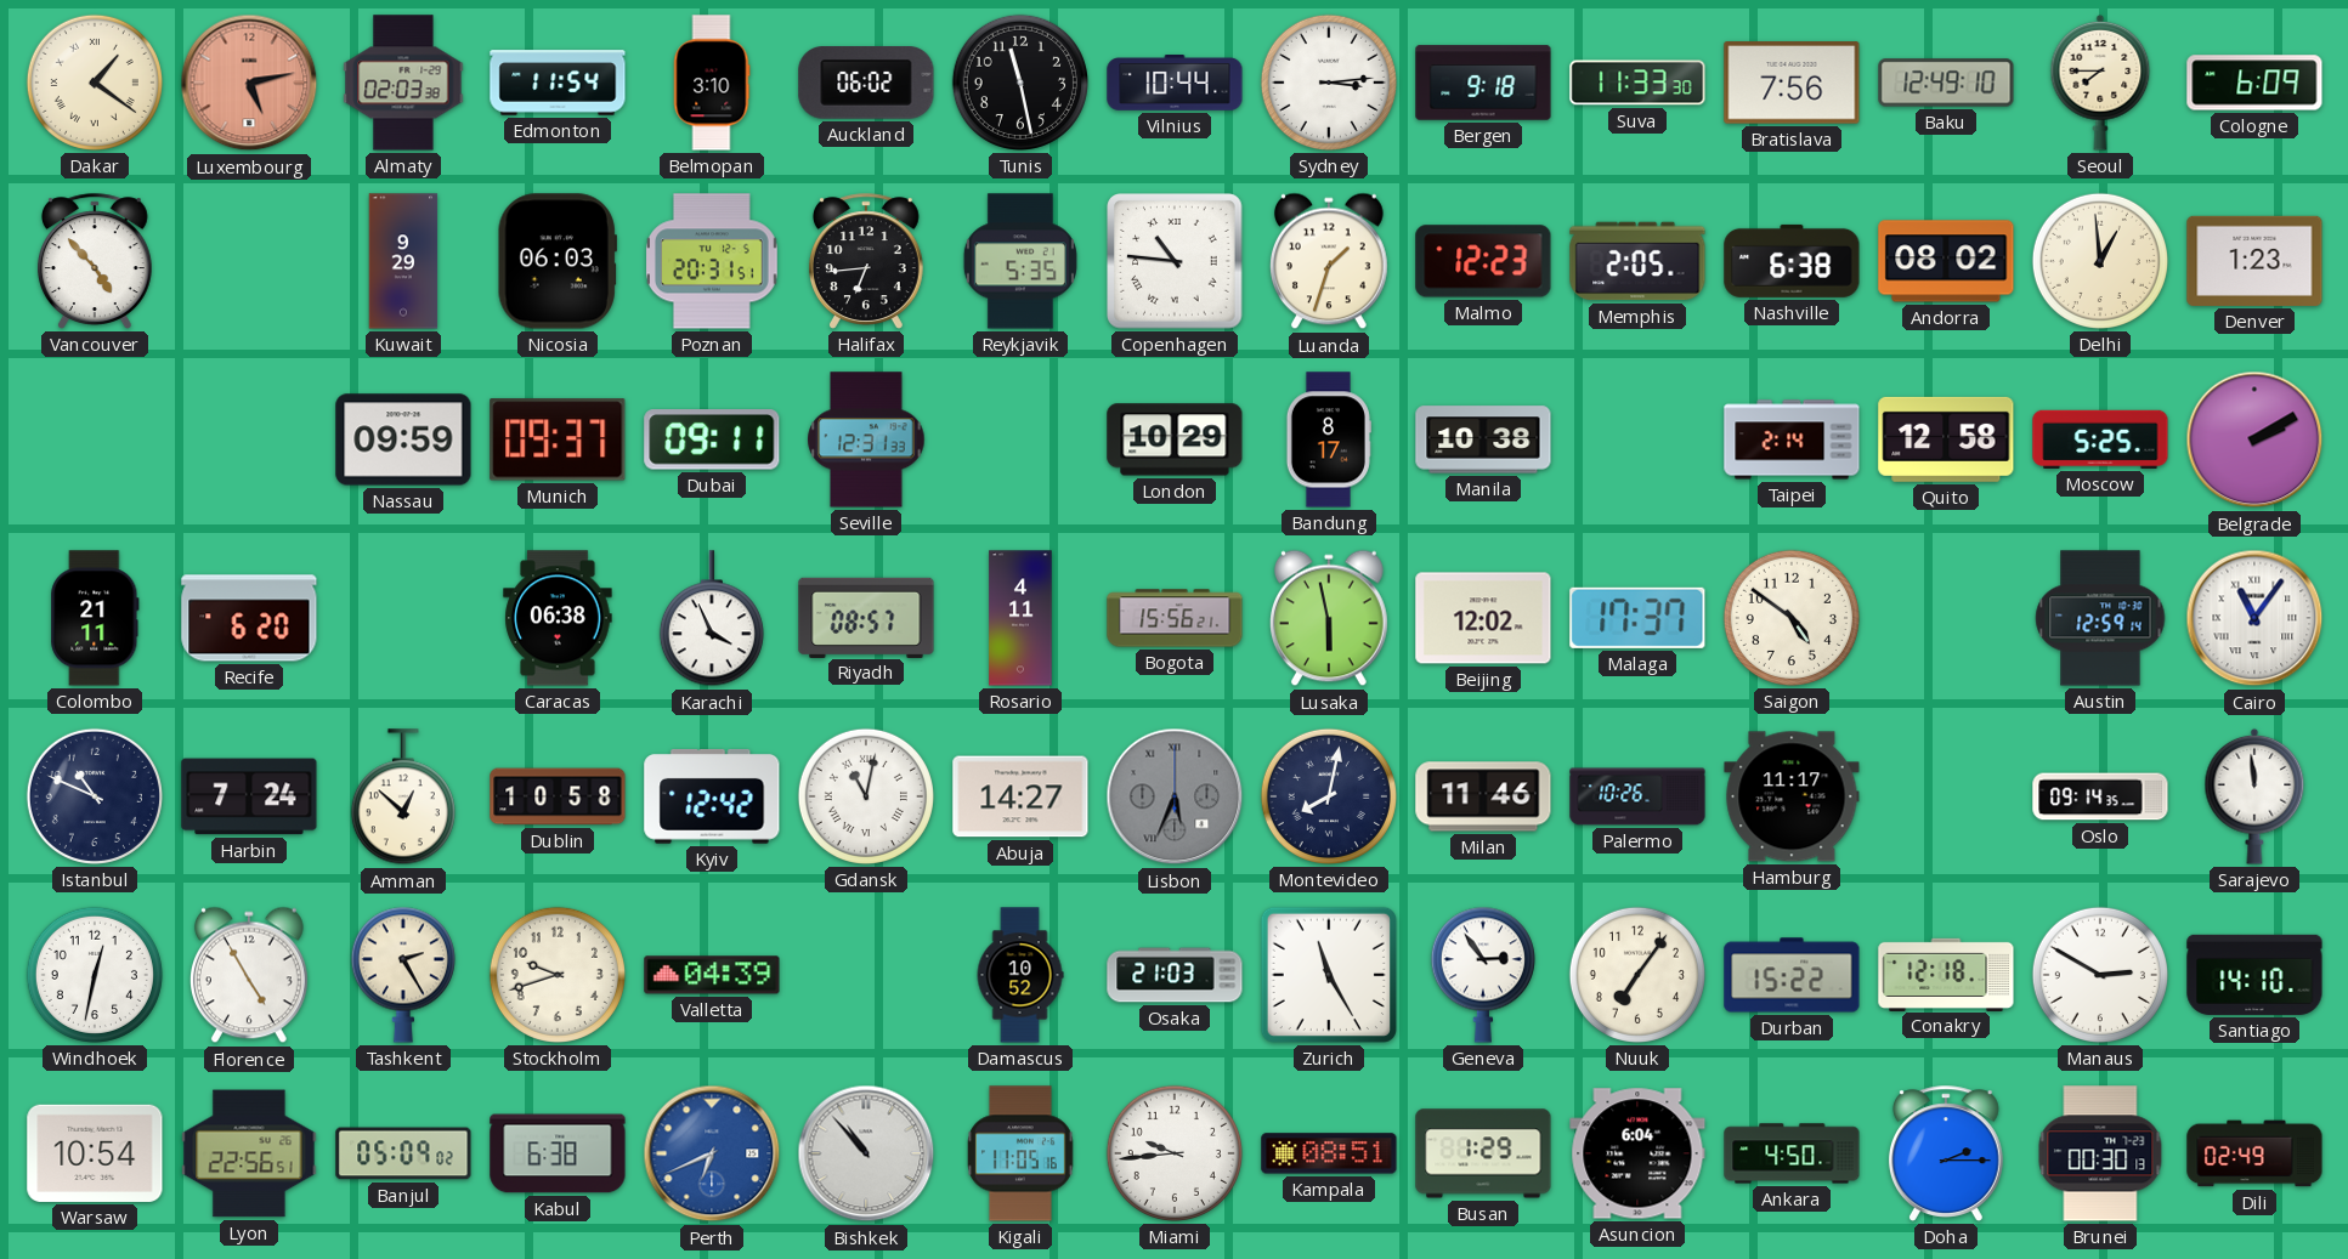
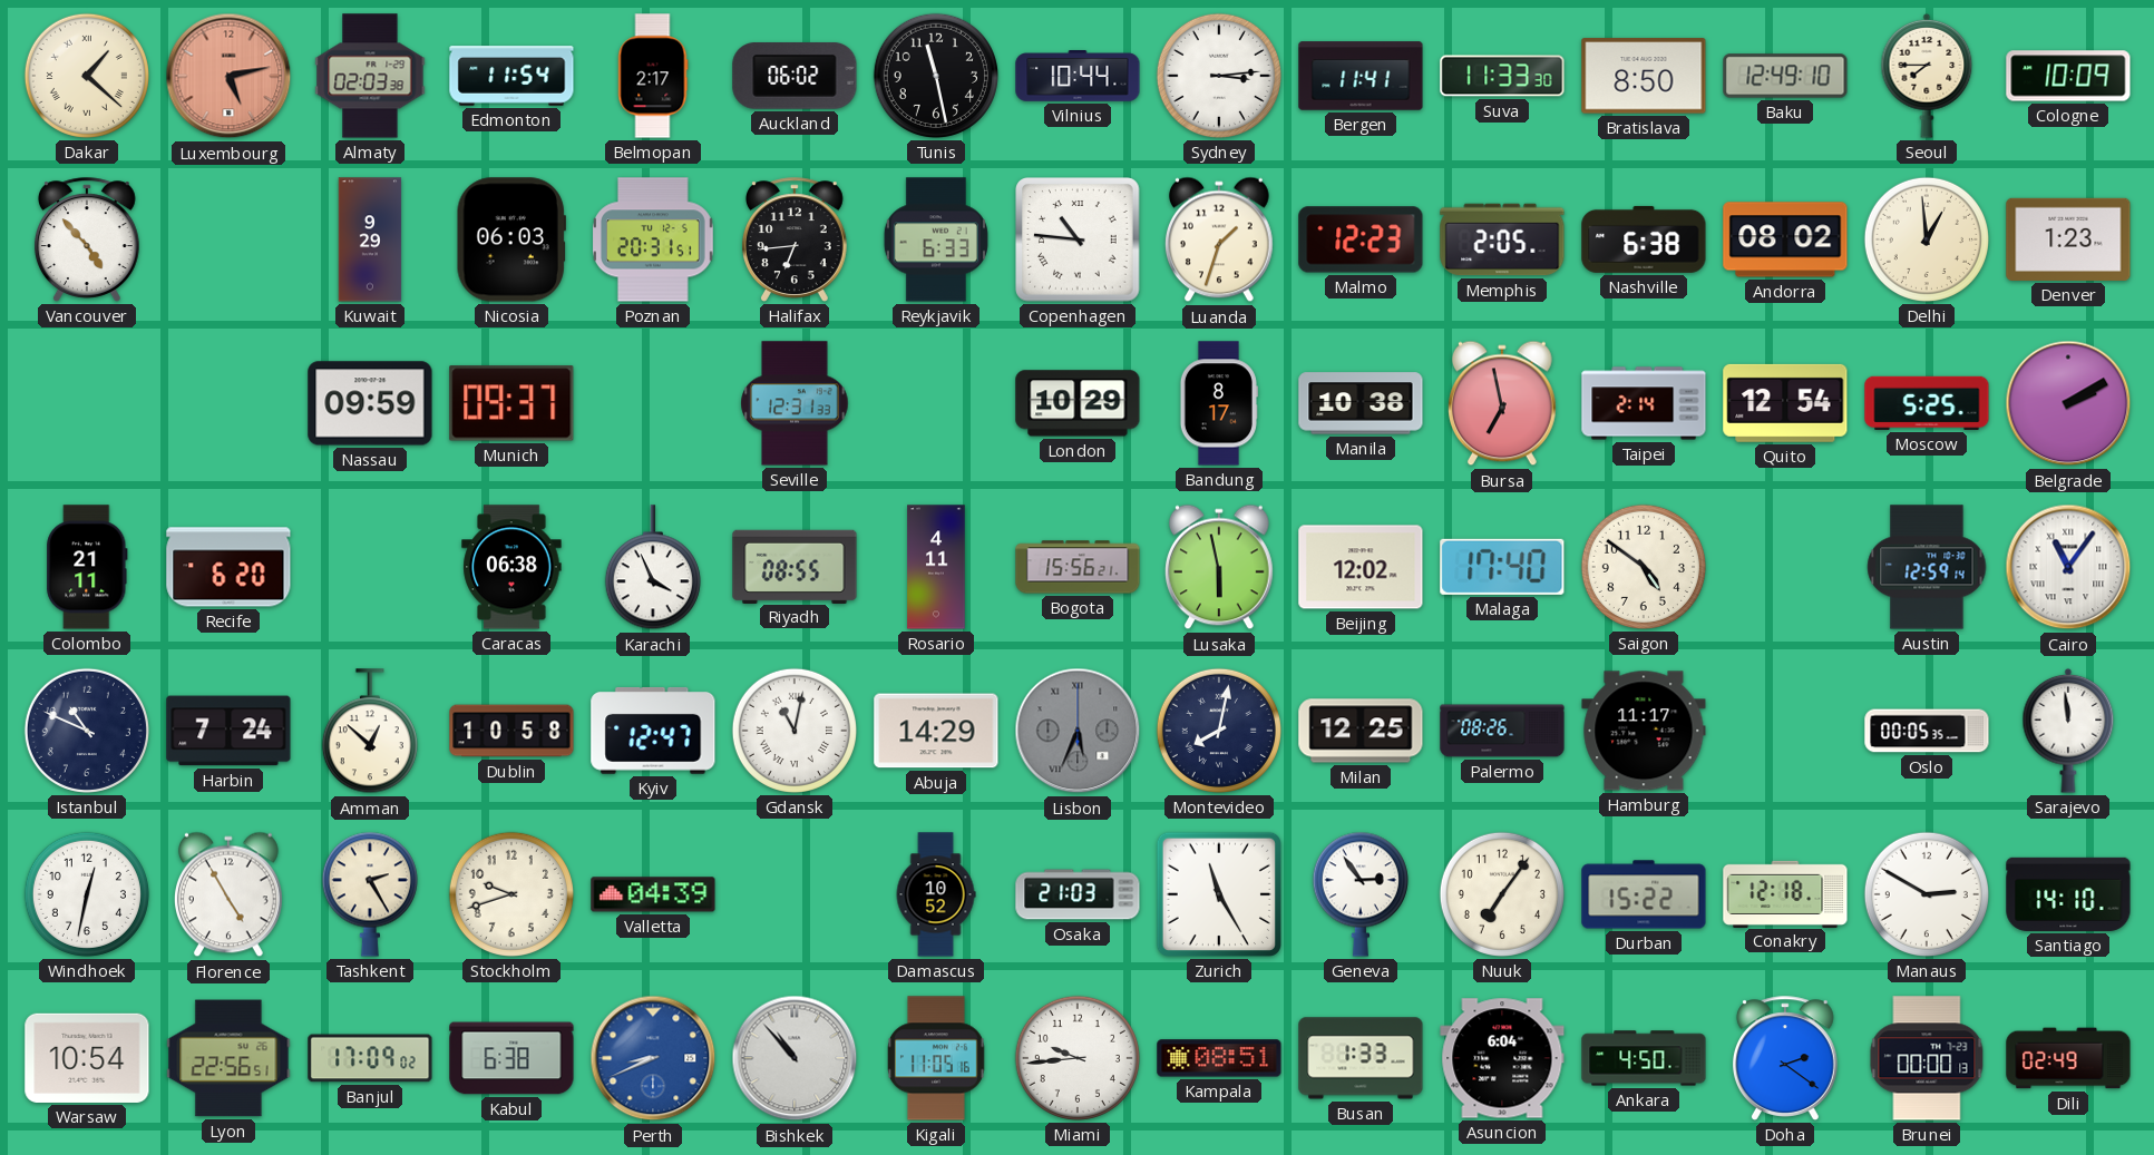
Dakar: 1:21 -> 1:22
Belmopan: 3:10 -> 2:17
Bergen: 9:18 -> 11:41
Bratislava: 7:56 -> 8:50
Cologne: 6:09 -> 10:09
Reykjavik: 5:35 -> 6:33
Dubai: 09:11 -> none
Bursa: none -> 6:58
Quito: 12:58 -> 12:54
Riyadh: 08:57 -> 08:55
Malaga: 17:37 -> 17:40
Kyiv: 12:42 -> 12:47
Abuja: 14:27 -> 14:29
Milan: 11:46 -> 12:25
Palermo: 10:26 -> 08:26
Oslo: 09:14 -> 00:05
Banjul: 05:09 -> 17:09
Perth: 6:41 -> 8:41
Busan: 1:29 -> 1:33
Doha: 2:15 -> 2:21
Brunei: 00:30 -> 00:00
